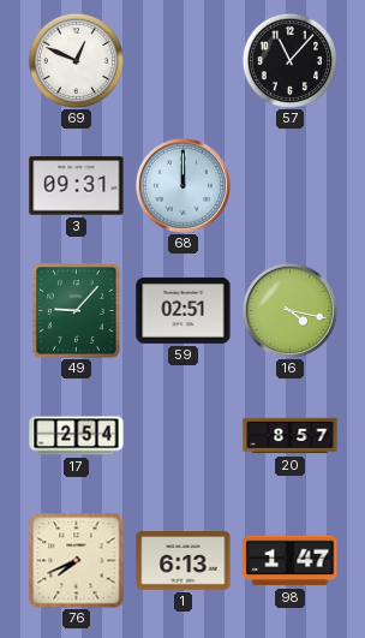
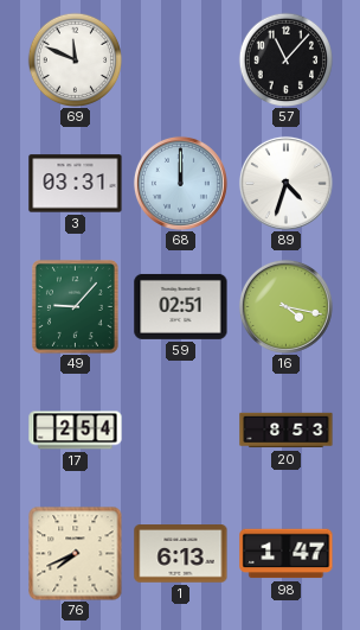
69: 12:49 -> 11:49
3: 09:31 -> 03:31
89: none -> 4:33
20: 8:57 -> 8:53
